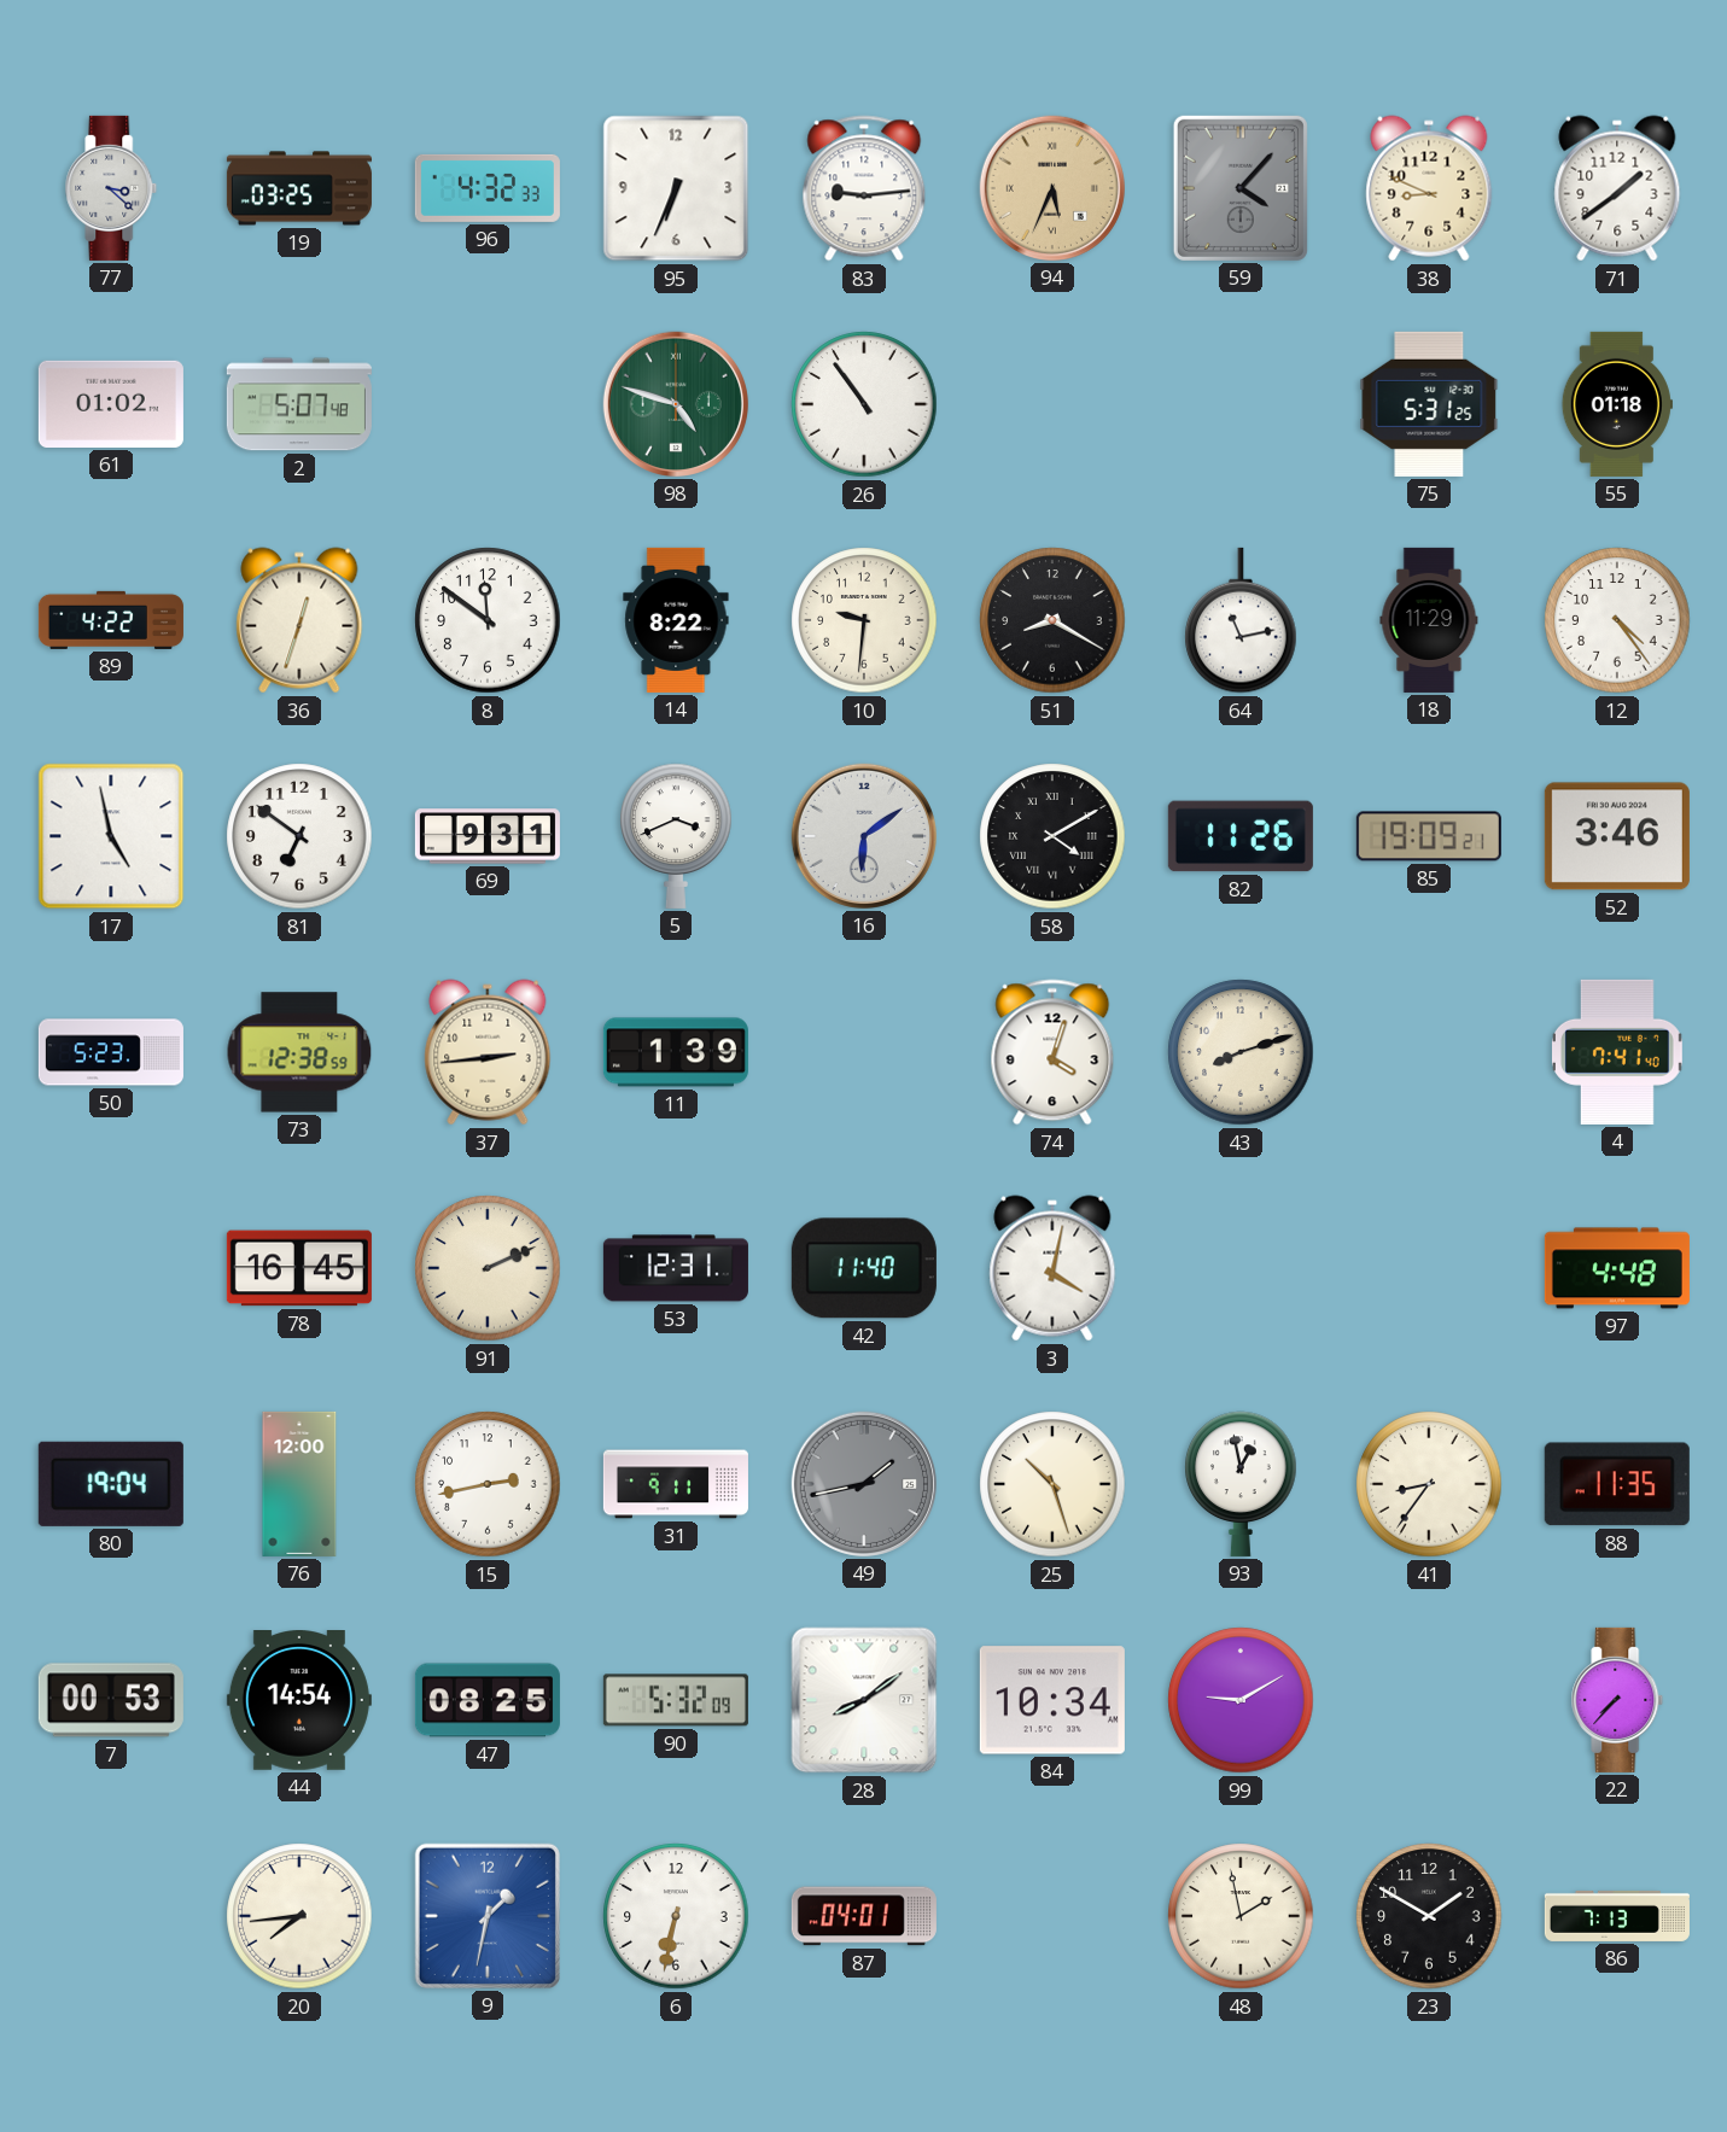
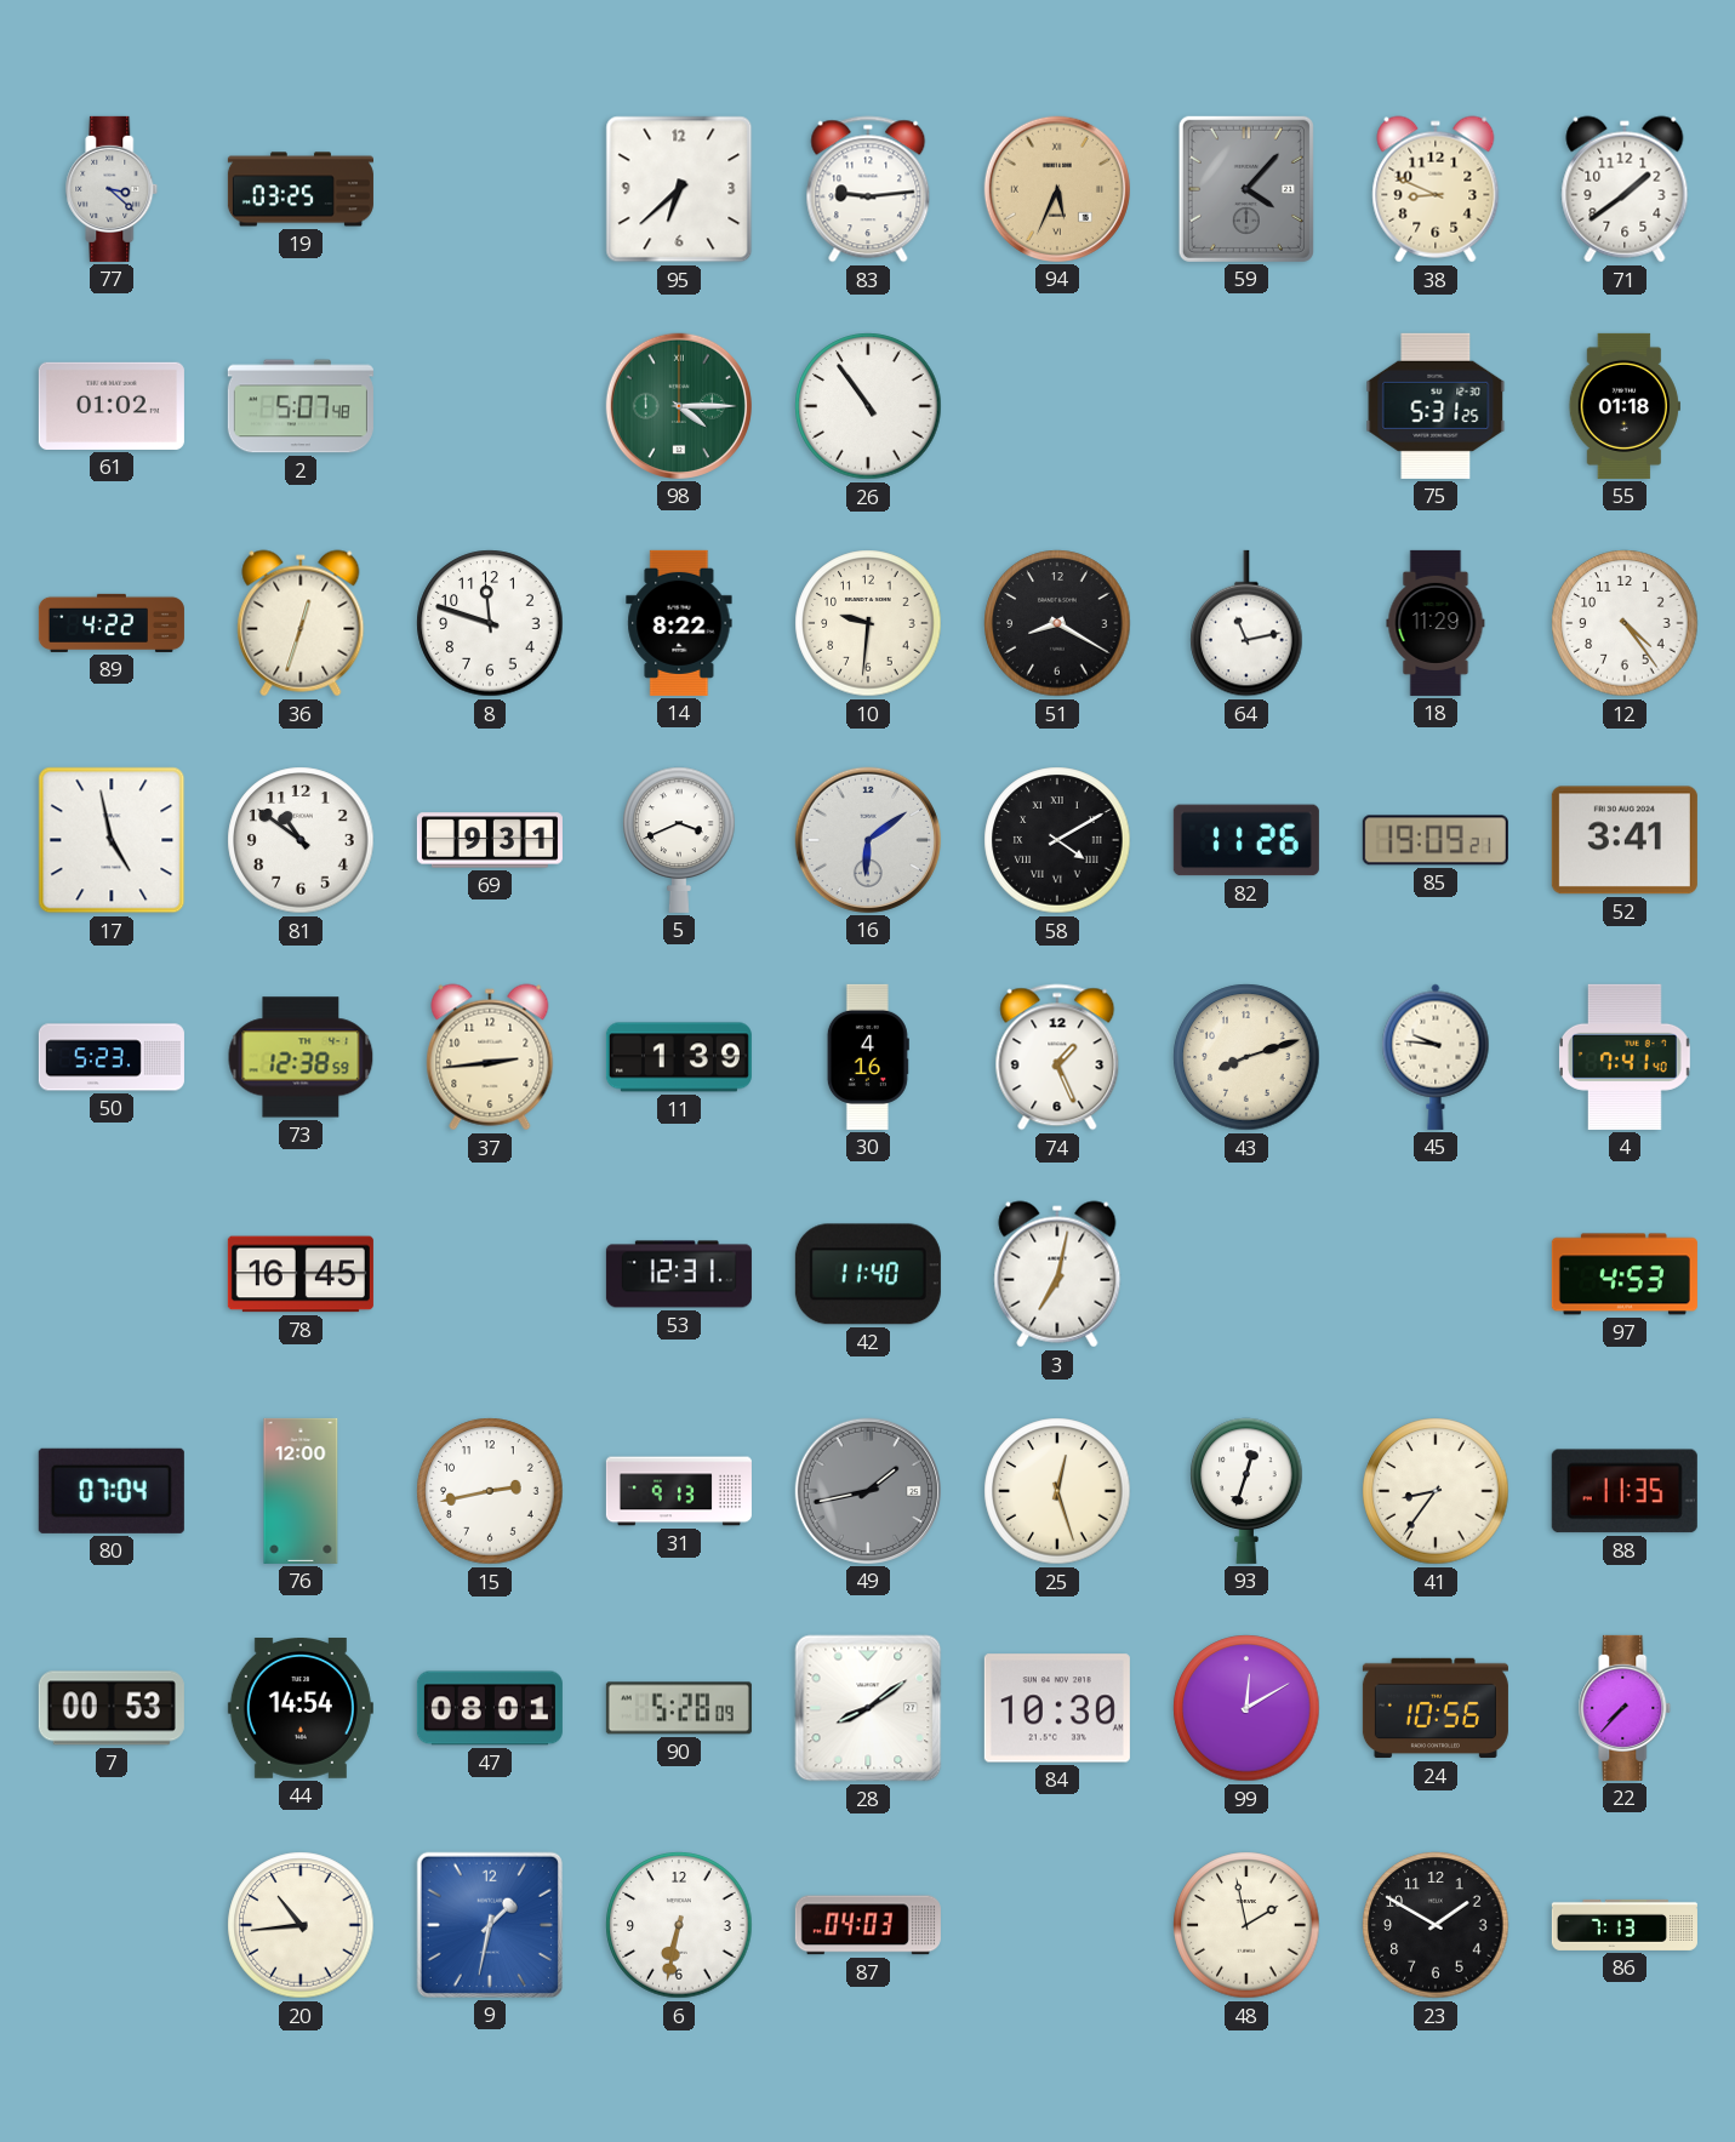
96: 4:32 -> none
95: 6:34 -> 6:38
98: 4:48 -> 4:15
8: 11:51 -> 11:48
81: 6:51 -> 10:51
52: 3:46 -> 3:41
30: none -> 4:16
74: 4:03 -> 1:26
45: none -> 9:46
91: 2:11 -> none
3: 4:02 -> 7:02
97: 4:48 -> 4:53
80: 19:04 -> 07:04
31: 9:11 -> 9:13
25: 10:27 -> 12:27
93: 12:58 -> 12:33
47: 08:25 -> 08:01
90: 5:32 -> 5:28
84: 10:34 -> 10:30
99: 9:10 -> 12:10
24: none -> 10:56
20: 7:44 -> 10:44
87: 04:01 -> 04:03
